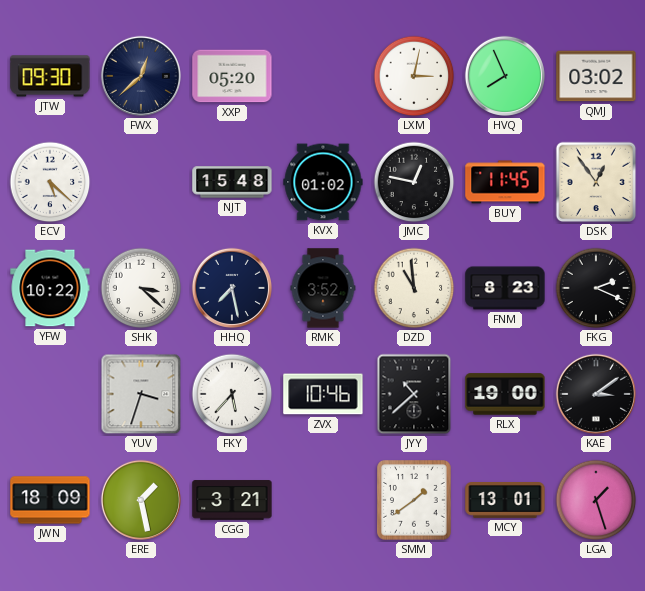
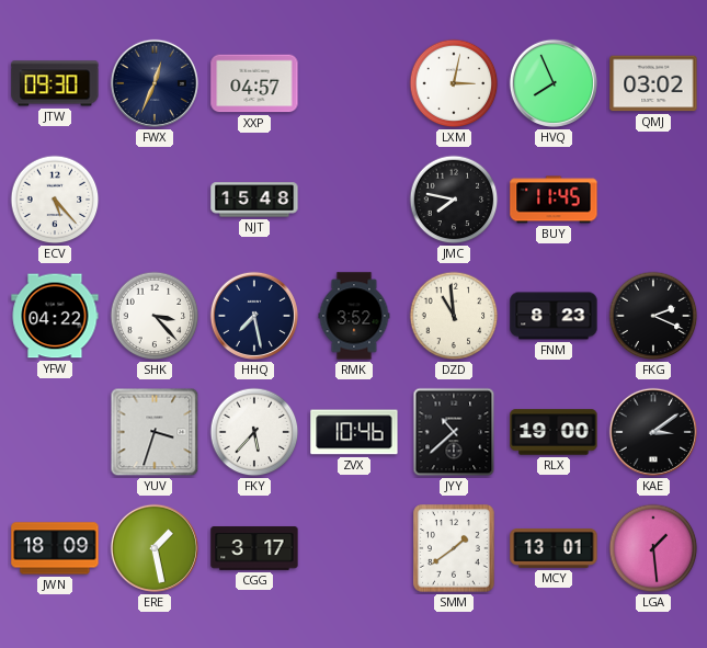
FWX: 12:38 -> 12:34
XXP: 05:20 -> 04:57
ECV: 5:22 -> 5:23
KVX: 01:02 -> none
JMC: 12:47 -> 7:47
DSK: 12:54 -> none
YFW: 10:22 -> 04:22
SHK: 3:22 -> 3:23
CGG: 3:21 -> 3:17
LGA: 1:27 -> 1:29
